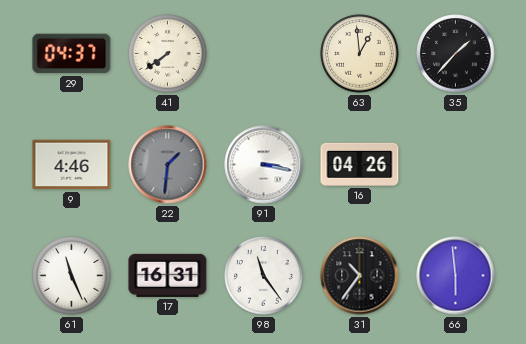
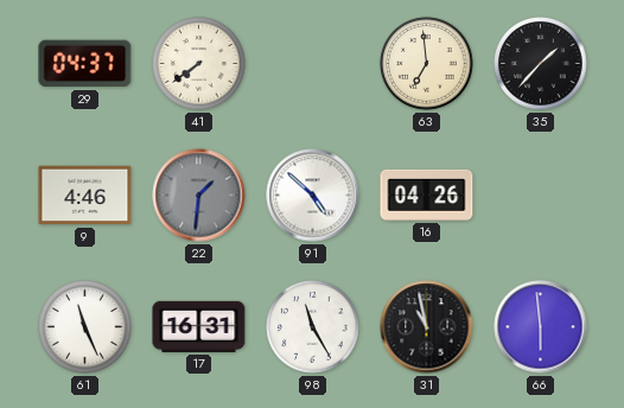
63: 12:59 -> 6:59
91: 3:17 -> 4:52
98: 11:24 -> 11:25
31: 10:36 -> 10:58
